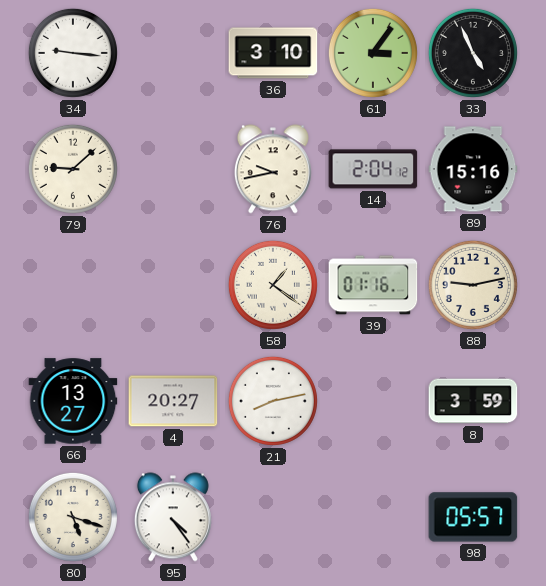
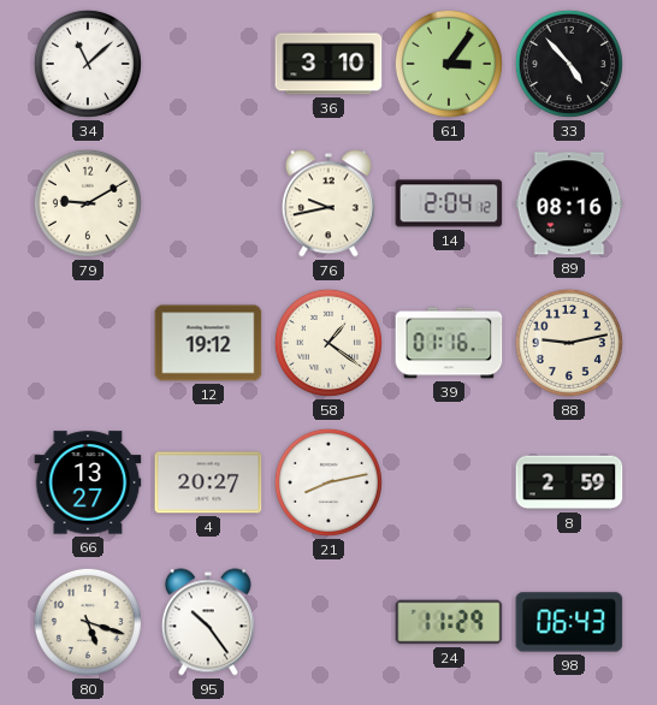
34: 9:16 -> 11:08
33: 4:56 -> 4:53
79: 9:08 -> 9:10
89: 15:16 -> 08:16
12: none -> 19:12
8: 3:59 -> 2:59
95: 4:24 -> 10:24
24: none -> 11:29
98: 05:57 -> 06:43
